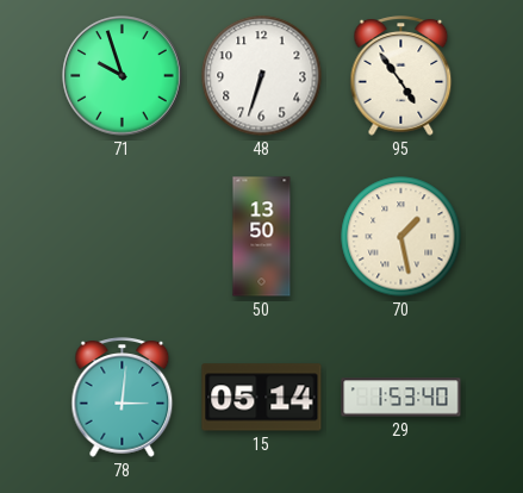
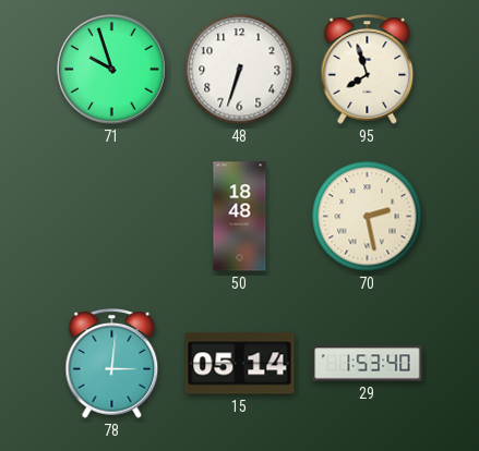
95: 4:54 -> 7:57
50: 13:50 -> 18:48
70: 1:28 -> 2:28
